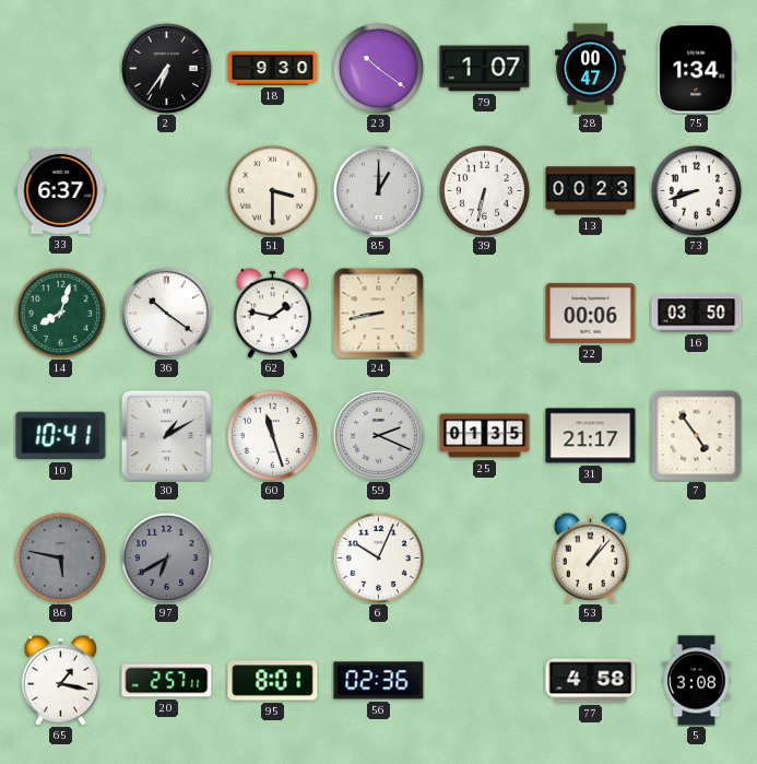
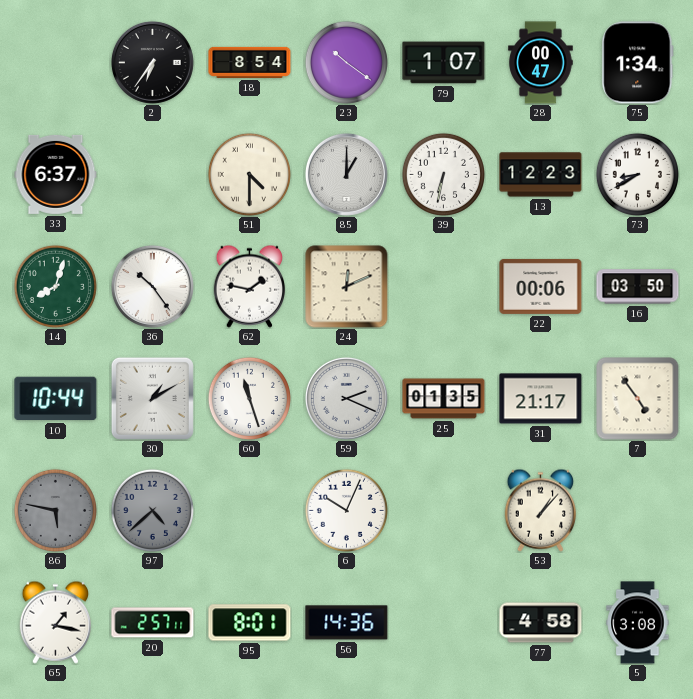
18: 9:30 -> 8:54
51: 3:30 -> 4:30
13: 00:23 -> 12:23
73: 8:42 -> 8:40
36: 10:21 -> 10:24
24: 8:43 -> 12:11
10: 10:41 -> 10:44
97: 6:40 -> 4:38
56: 02:36 -> 14:36
